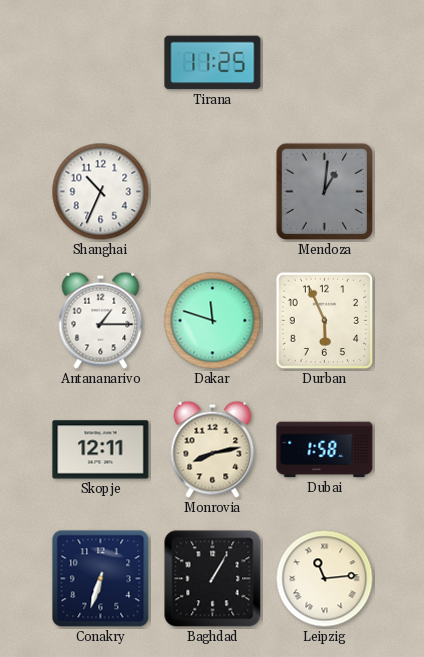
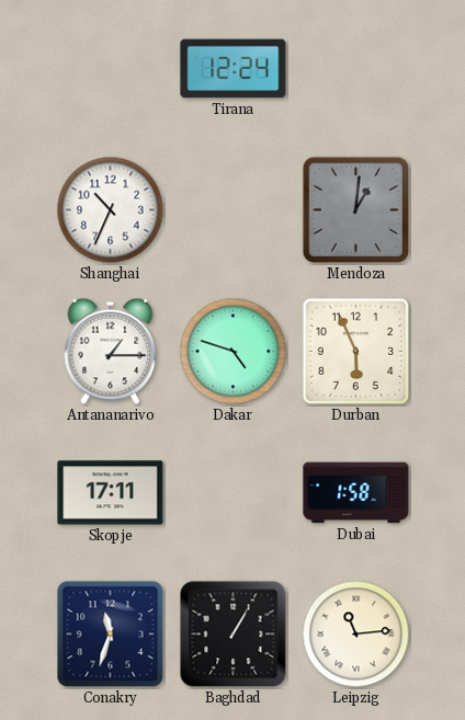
Tirana: 11:25 -> 12:24
Dakar: 11:48 -> 4:48
Skopje: 12:11 -> 17:11
Monrovia: 8:13 -> none
Conakry: 6:33 -> 11:33
